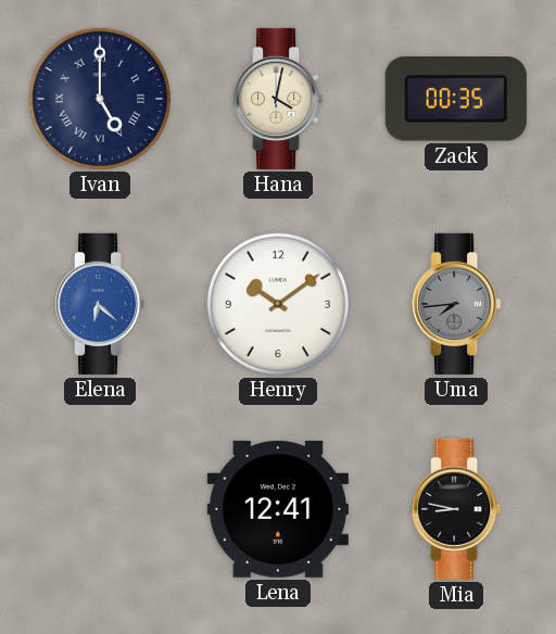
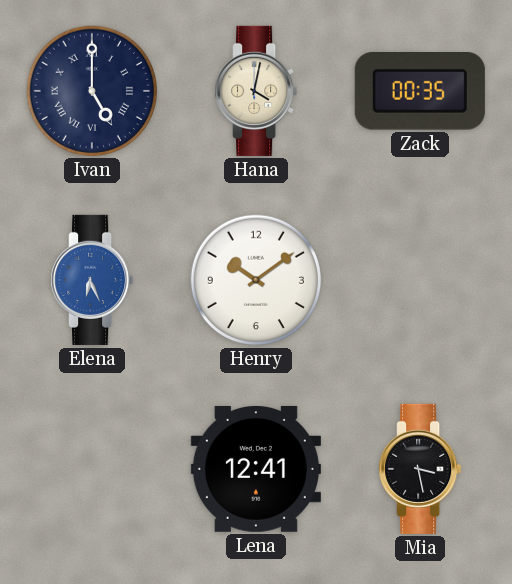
Elena: 6:22 -> 6:26
Uma: 7:44 -> none
Mia: 8:47 -> 3:28
